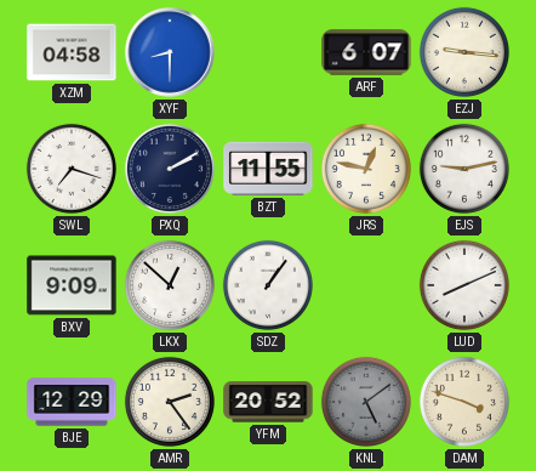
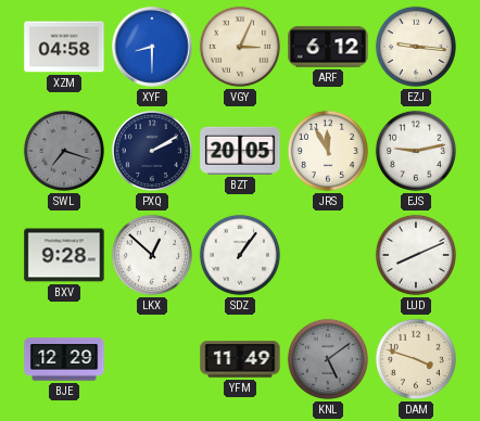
VGY: none -> 3:04
ARF: 6:07 -> 6:12
SWL dial: white -> grey
BZT: 11:55 -> 20:05
JRS: 12:47 -> 11:55
BXV: 9:09 -> 9:28
AMR: 2:24 -> none
YFM: 20:52 -> 11:49
